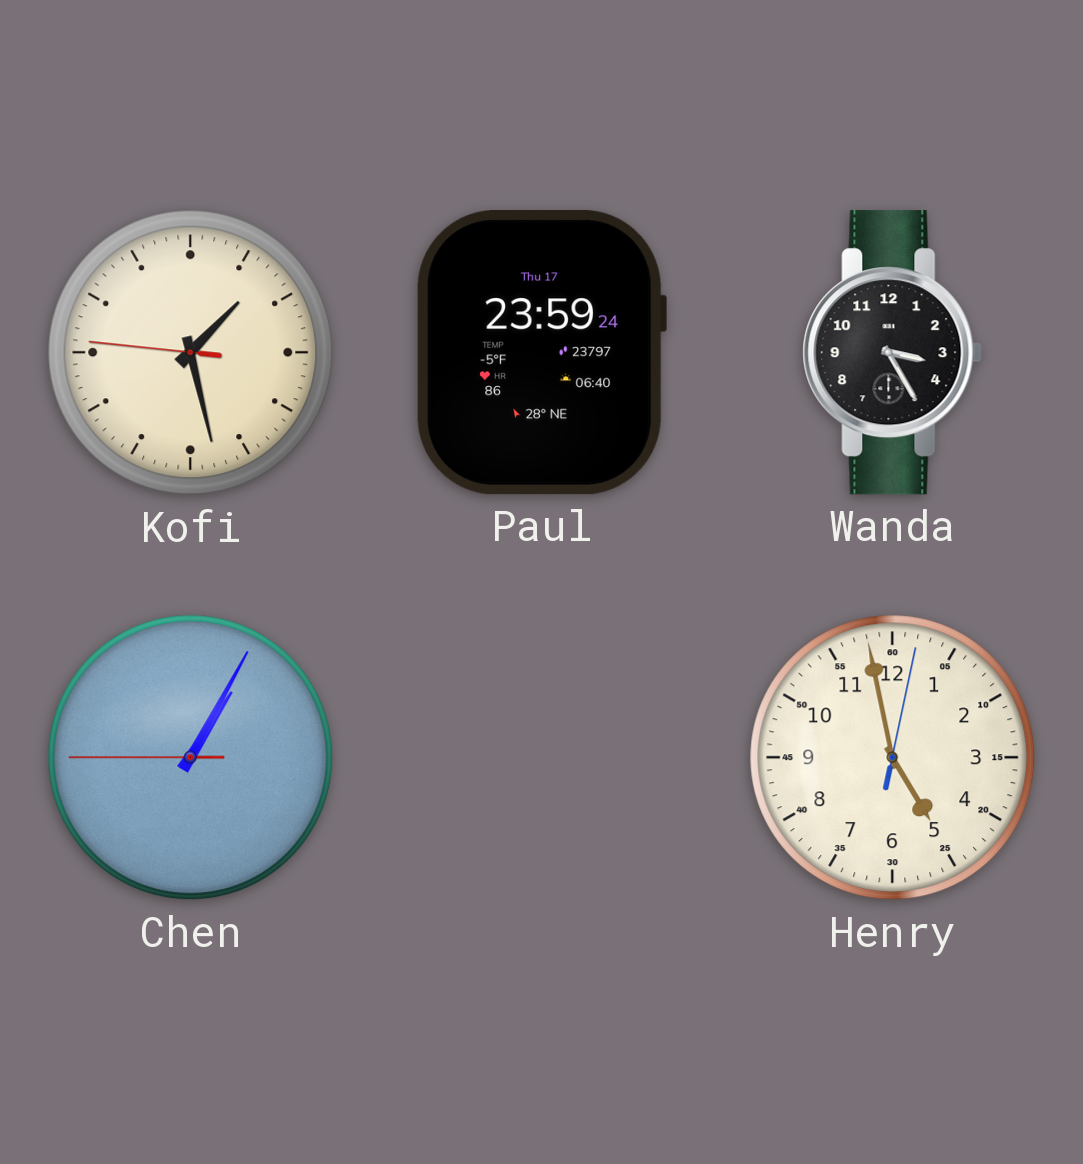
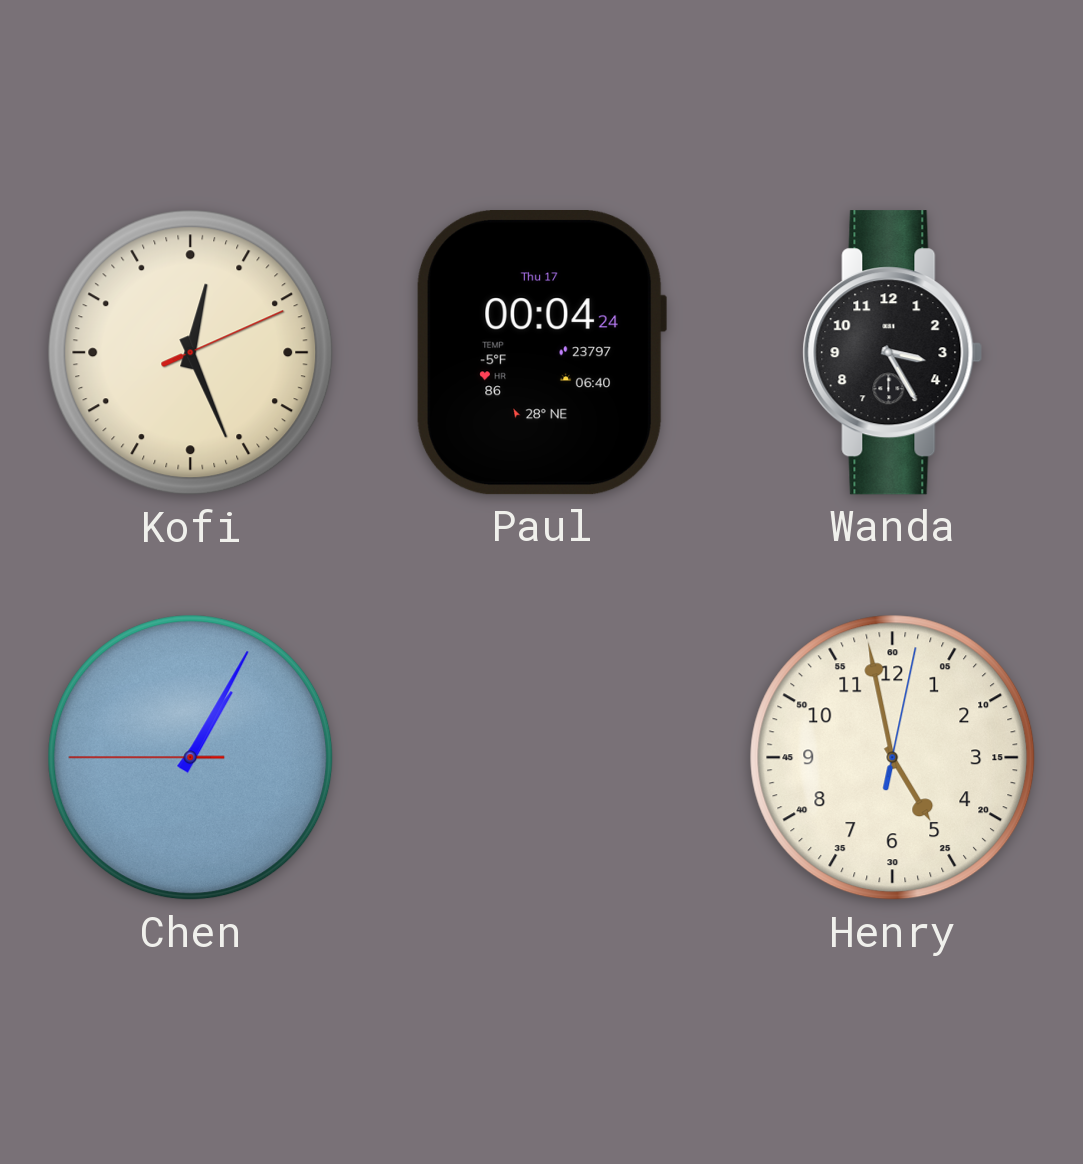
Kofi: 1:27 -> 12:26
Paul: 23:59 -> 00:04
